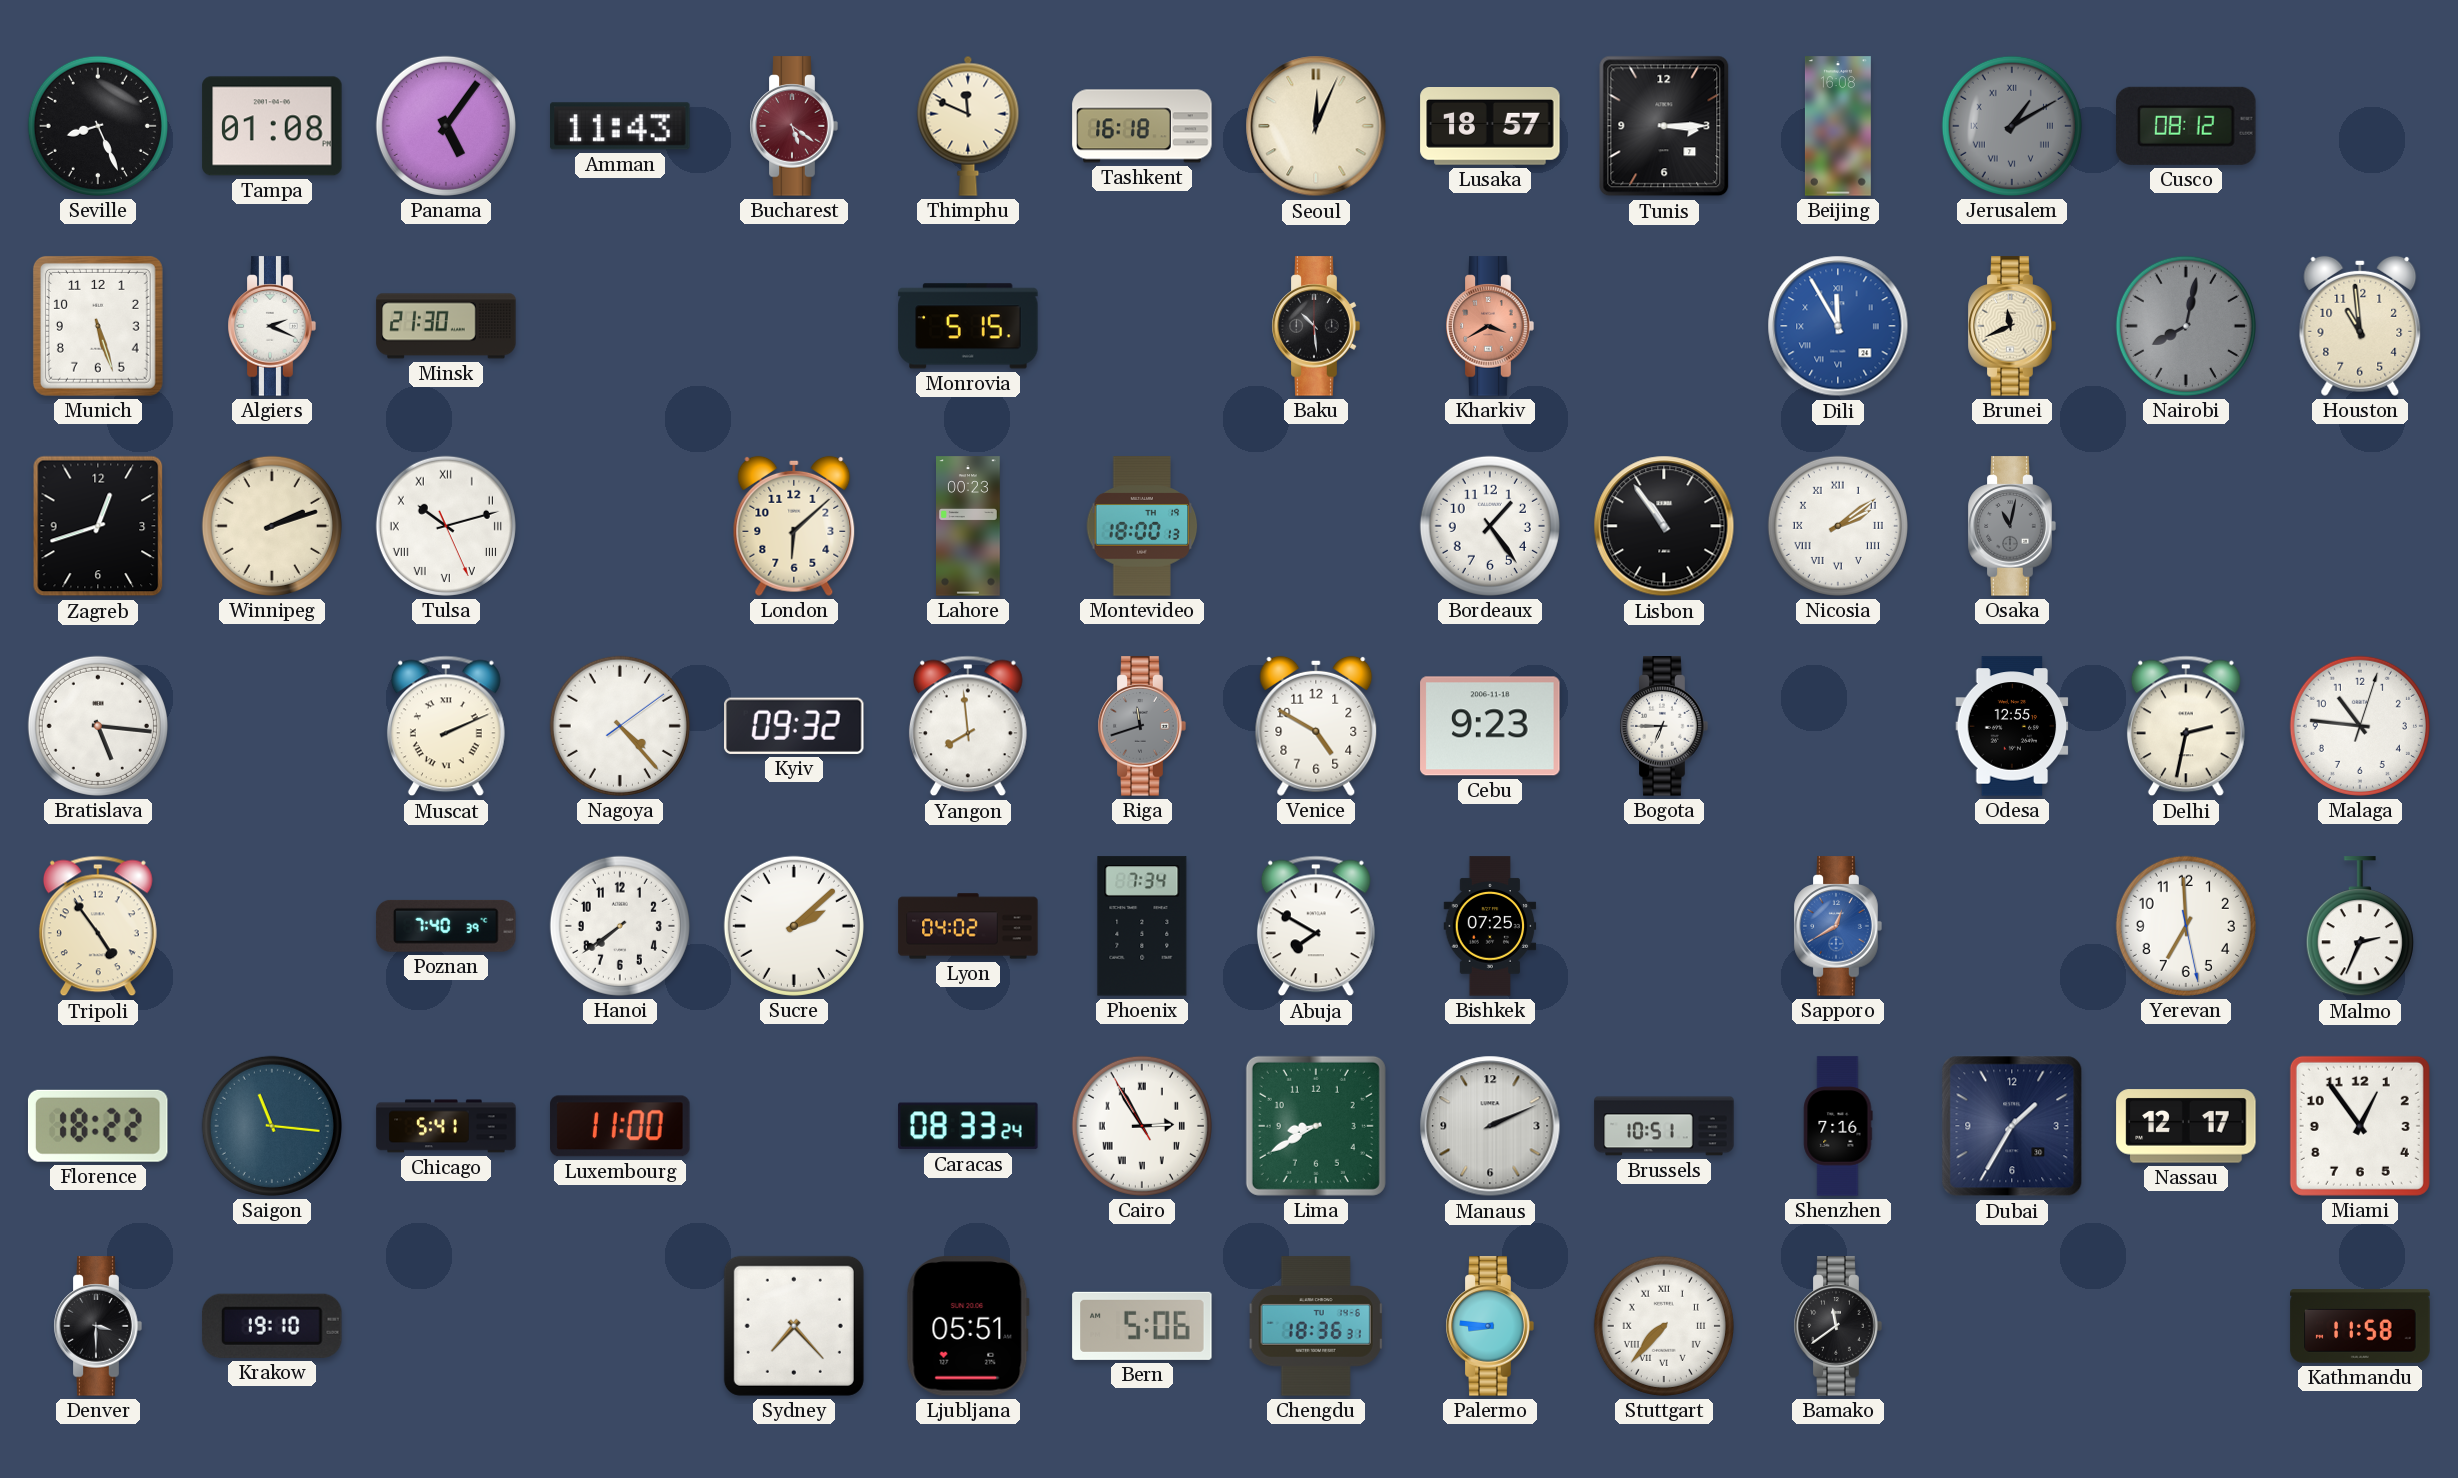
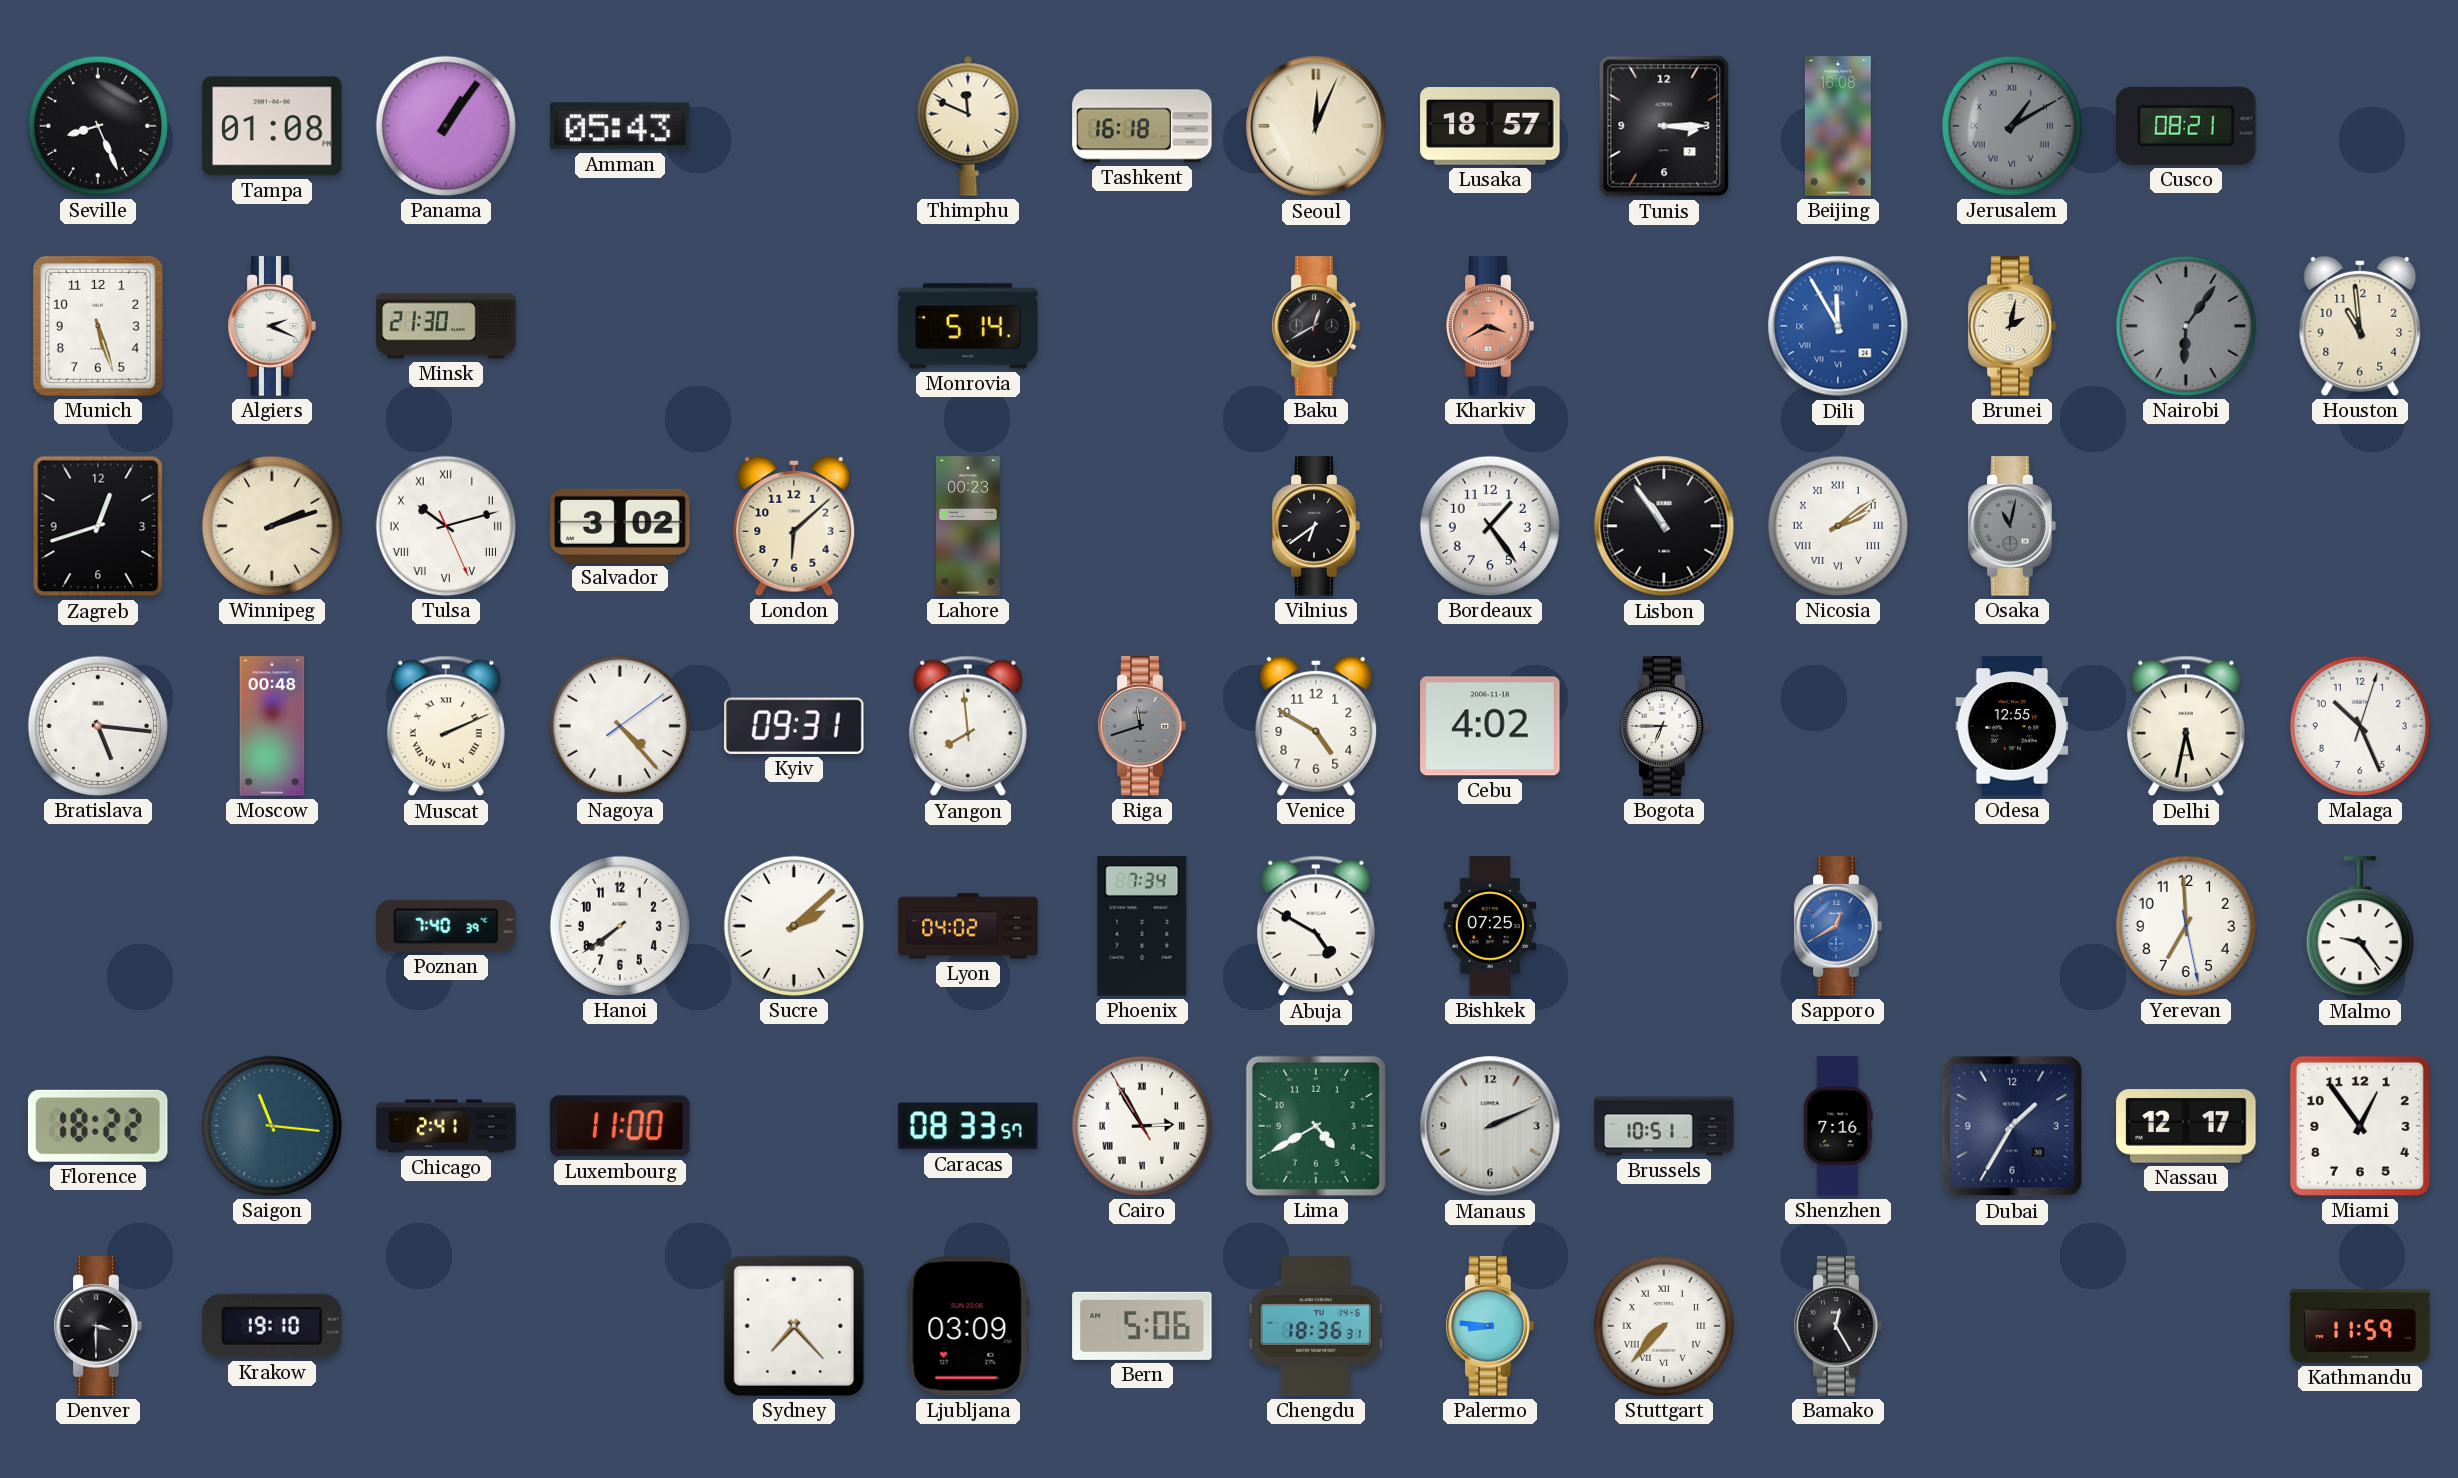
Panama: 5:06 -> 1:06
Amman: 11:43 -> 05:43
Bucharest: 5:21 -> none
Cusco: 08:12 -> 08:21
Monrovia: 5:15 -> 5:14
Baku: 10:29 -> 12:40
Brunei: 11:41 -> 2:02
Nairobi: 8:02 -> 6:06
Salvador: none -> 3:02
Montevideo: 18:00 -> none
Vilnius: none -> 6:39
Moscow: none -> 00:48
Kyiv: 09:32 -> 09:31
Cebu: 9:23 -> 4:02
Delhi: 2:32 -> 5:32
Malaga: 10:46 -> 10:26
Tripoli: 4:54 -> none
Abuja: 7:50 -> 4:50
Malmo: 2:34 -> 9:24
Chicago: 5:41 -> 2:41
Caracas: 08:33:24 -> 08:33:57
Lima: 8:40 -> 4:40
Ljubljana: 05:51 -> 03:09
Bamako: 11:39 -> 12:25
Kathmandu: 11:58 -> 11:59
